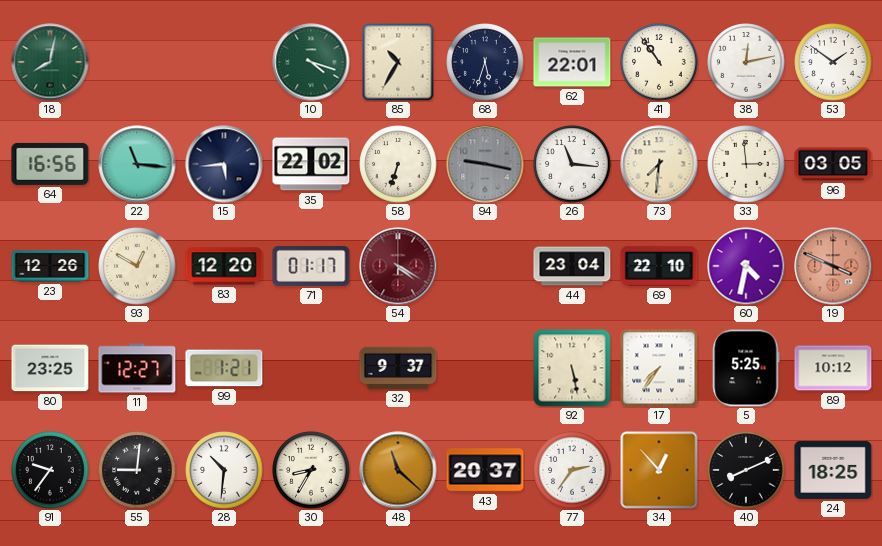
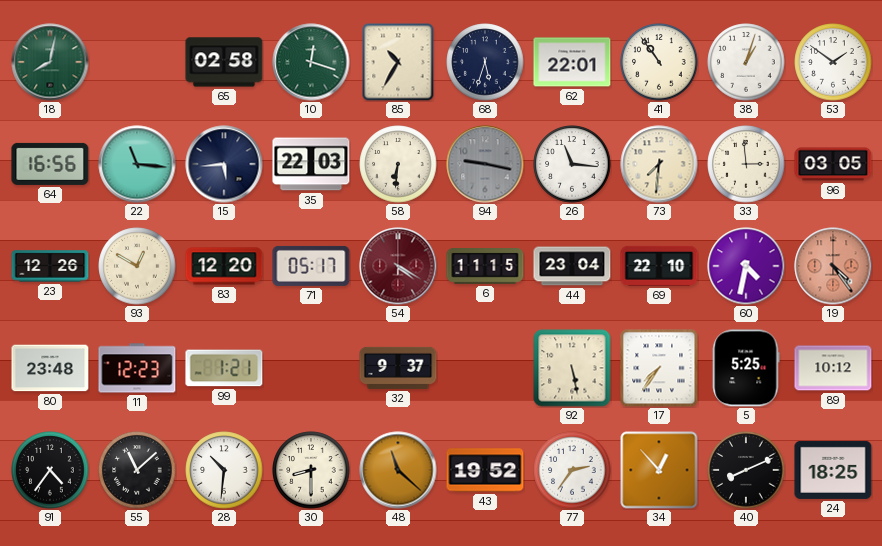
65: none -> 02:58
10: 4:18 -> 12:18
38: 12:13 -> 1:03
35: 22:02 -> 22:03
58: 6:33 -> 6:31
71: 01:17 -> 05:17
6: none -> 11:15
19: 3:49 -> 4:24
80: 23:25 -> 23:48
11: 12:27 -> 12:23
91: 9:36 -> 4:36
55: 9:01 -> 11:08
30: 8:35 -> 8:30
43: 20:37 -> 19:52
